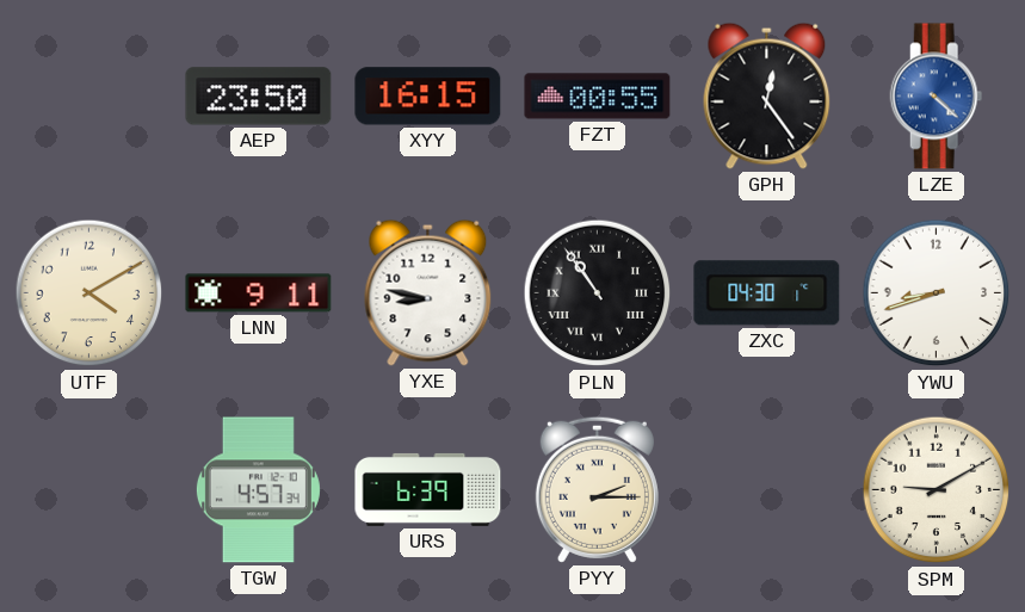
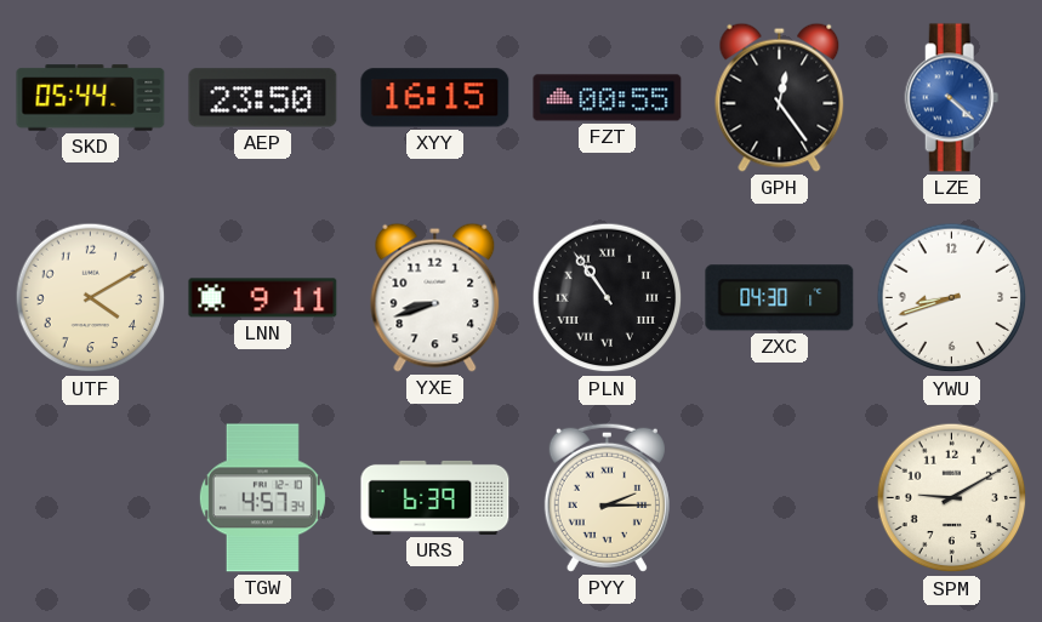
SKD: none -> 05:44
YXE: 8:47 -> 8:42
